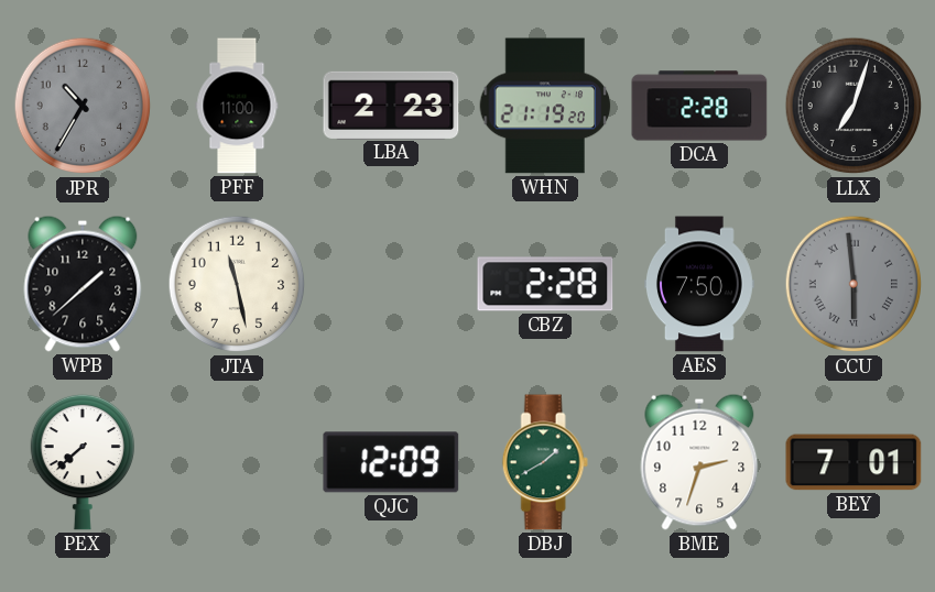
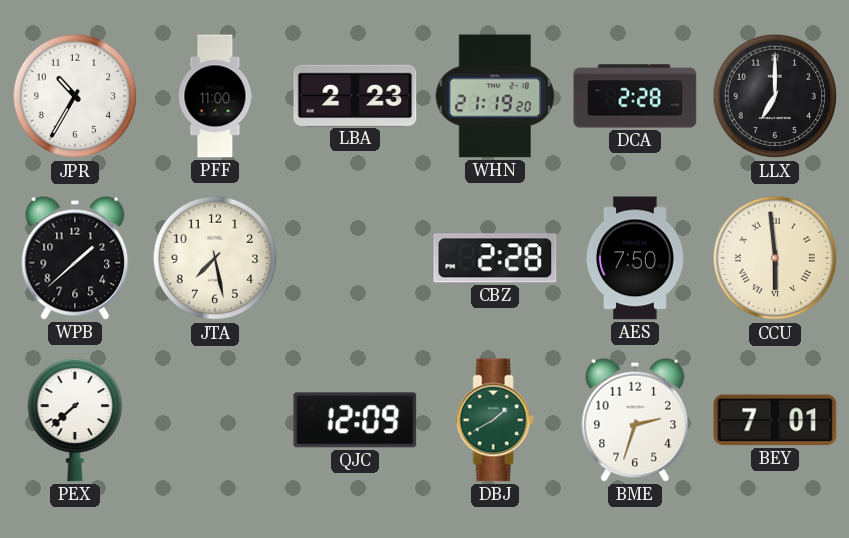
JPR dial: grey -> white
LLX: 7:03 -> 7:00
JTA: 11:28 -> 7:28
CCU dial: grey -> cream
